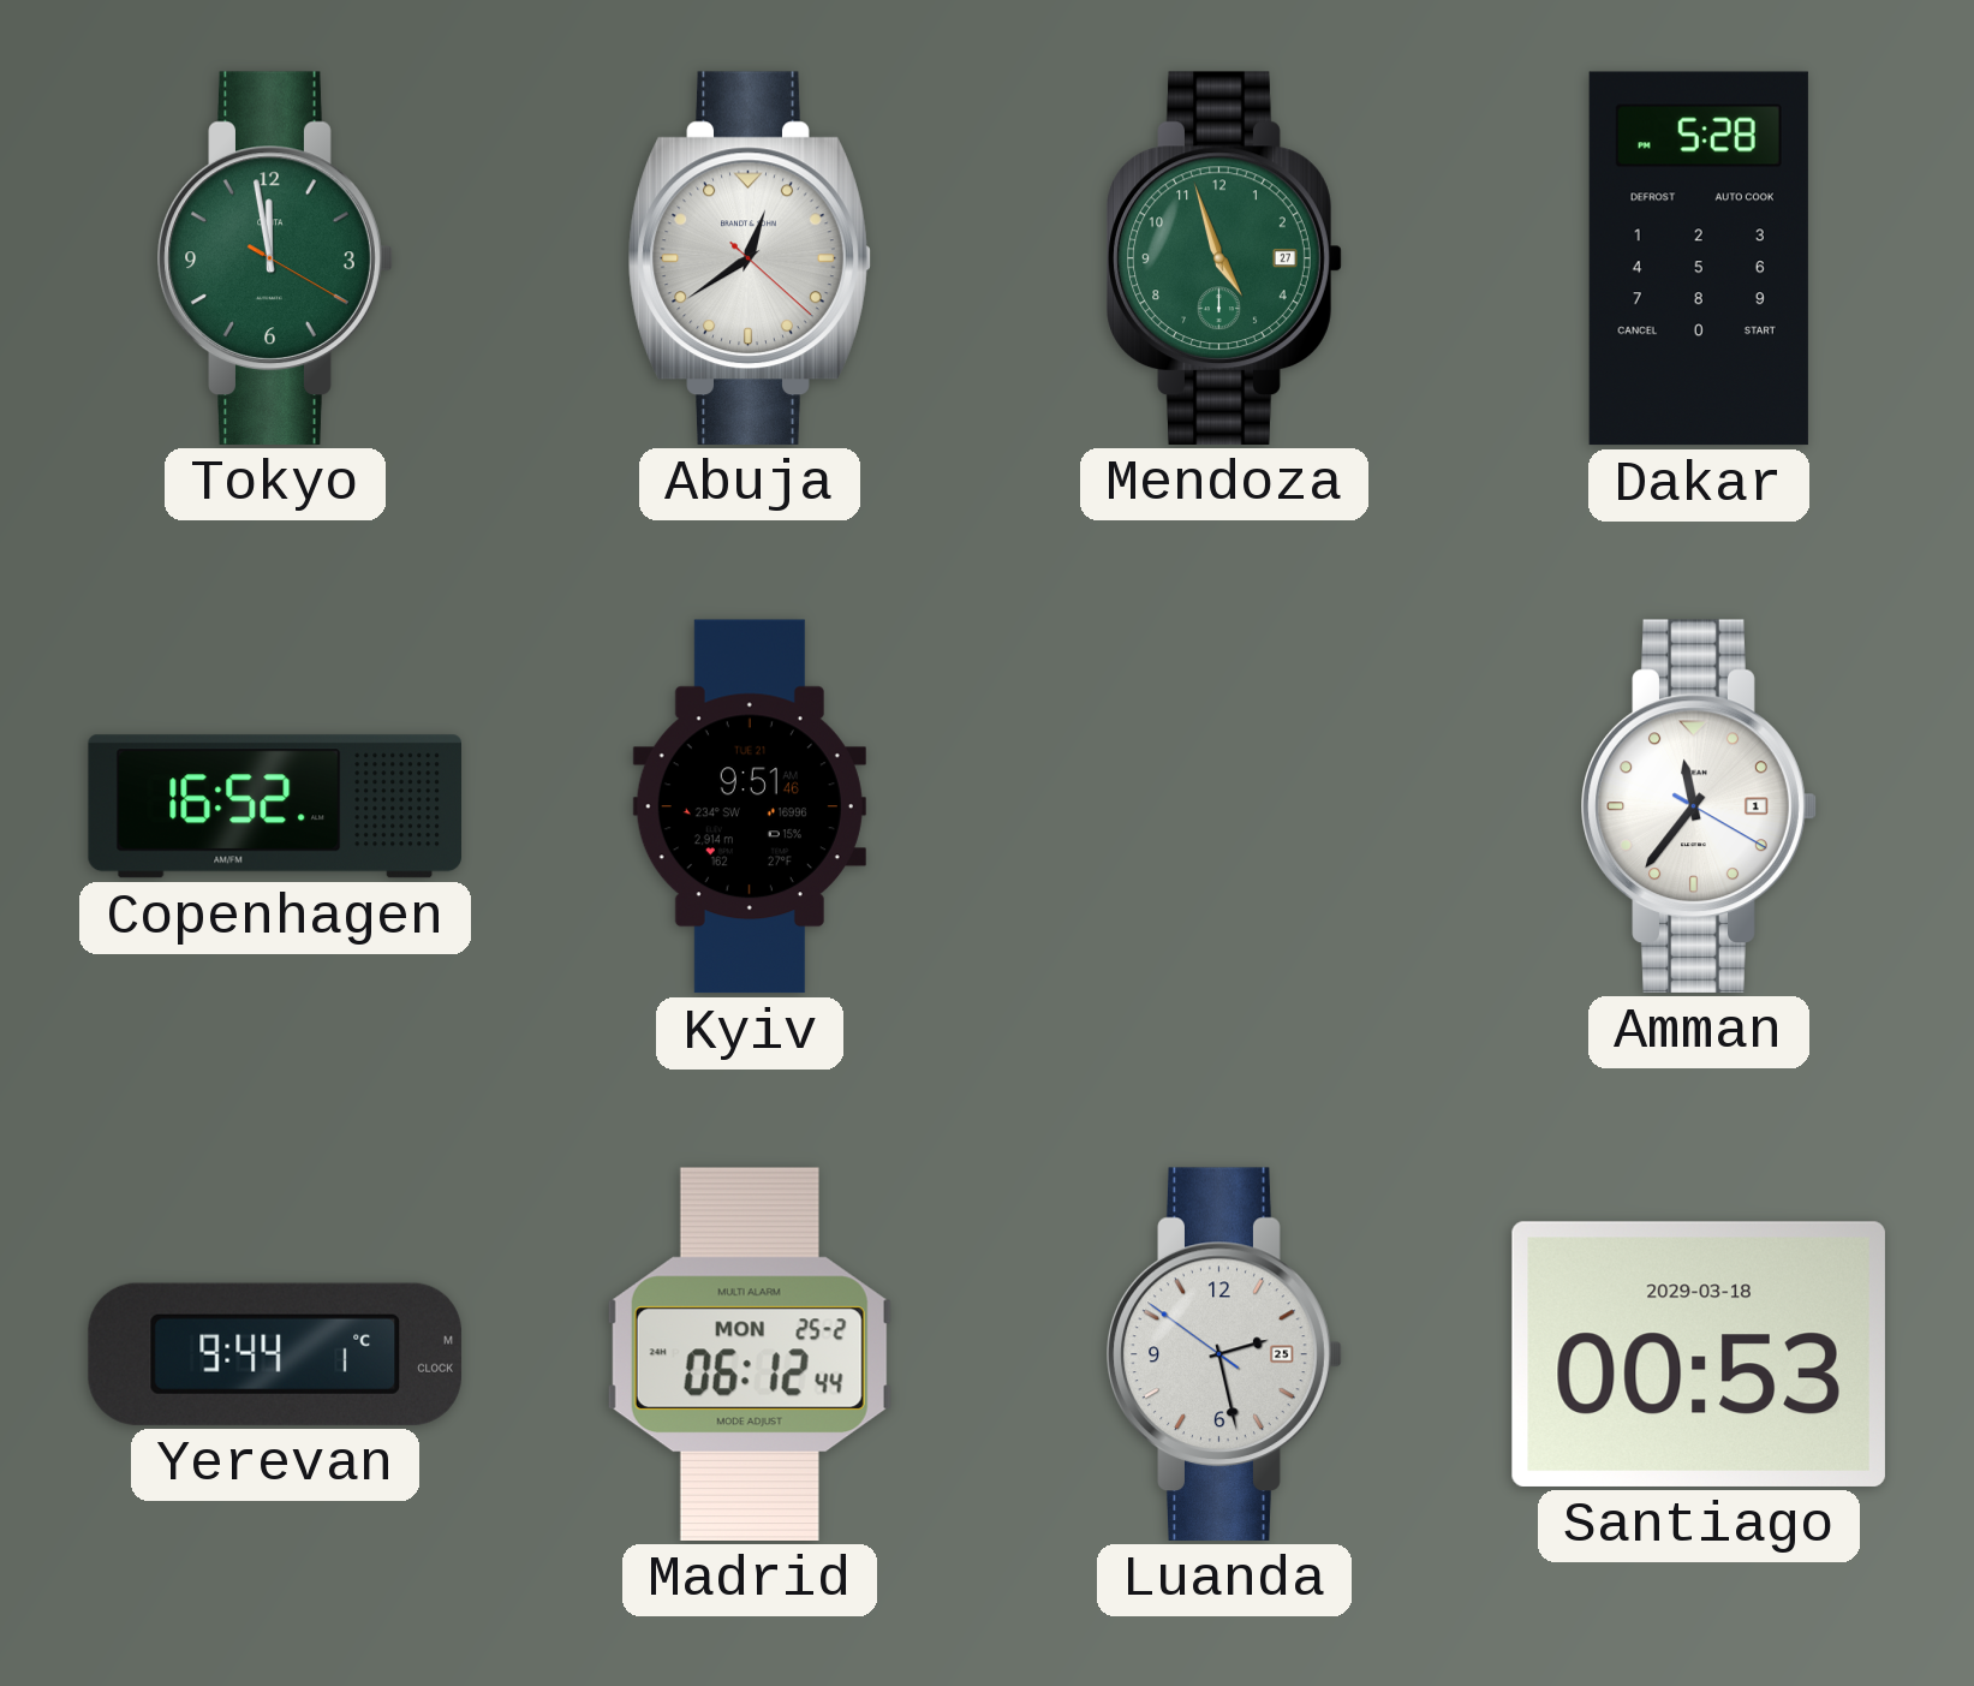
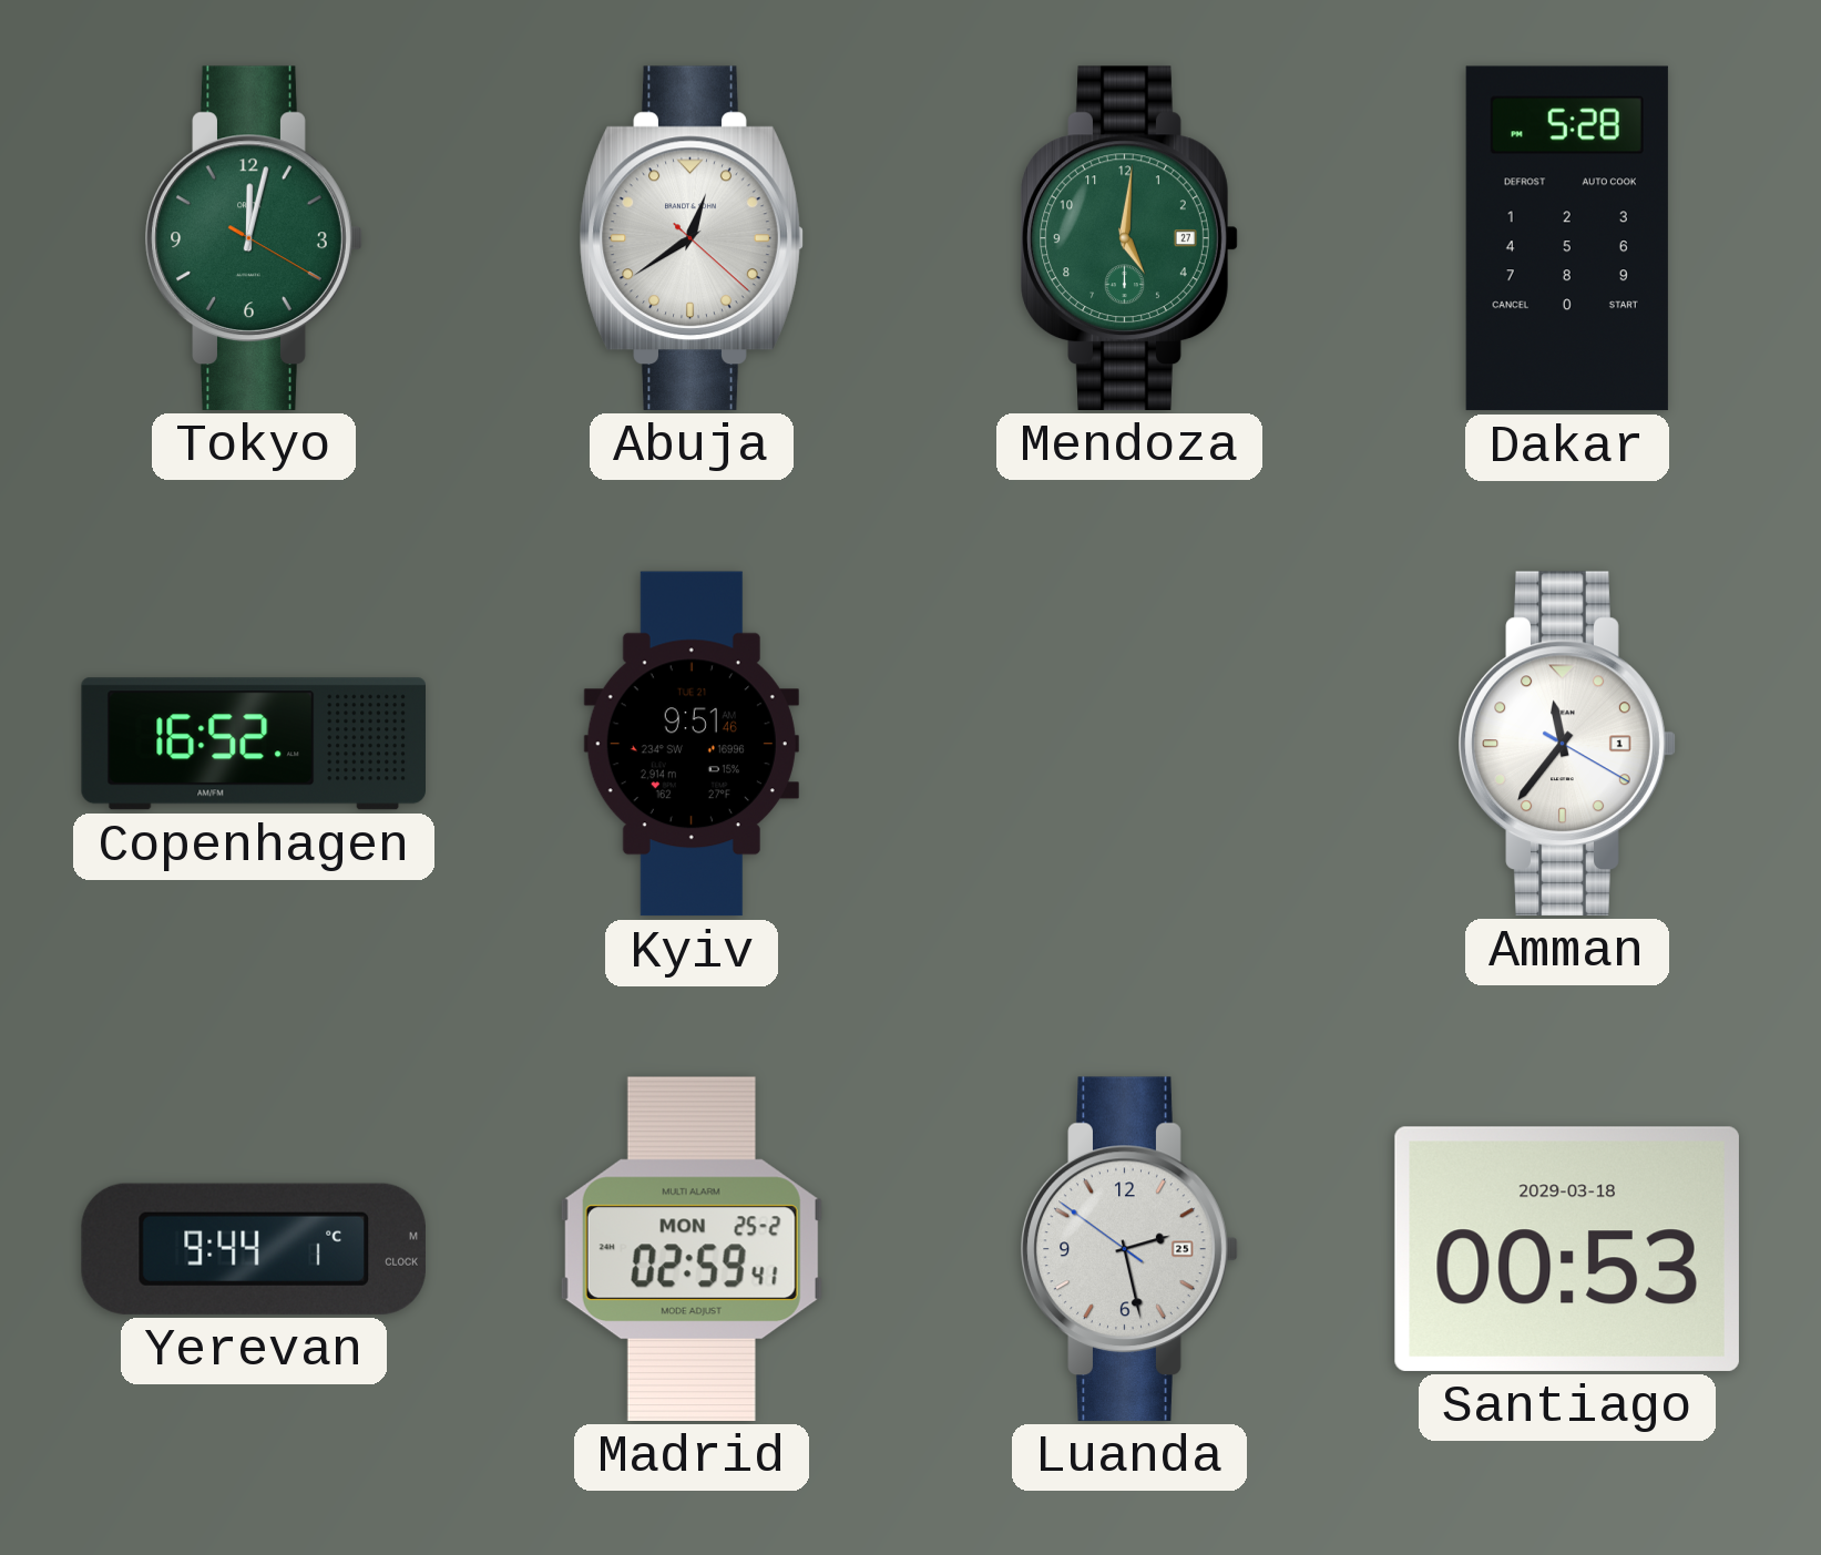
Tokyo: 11:58 -> 12:02
Mendoza: 4:57 -> 5:01
Madrid: 06:12 -> 02:59
